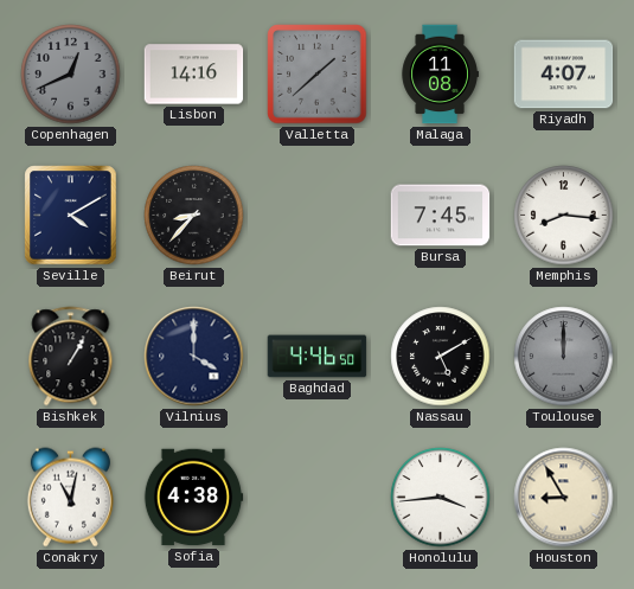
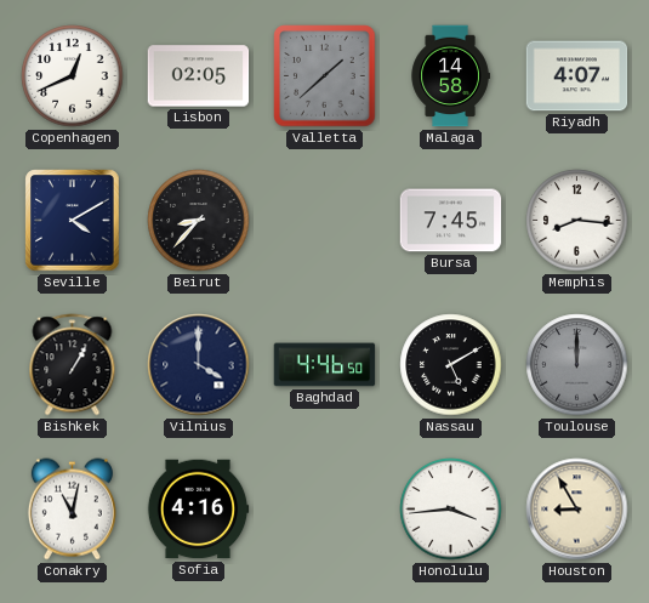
Copenhagen dial: grey -> white
Lisbon: 14:16 -> 02:05
Malaga: 11:08 -> 14:58
Sofia: 4:38 -> 4:16
